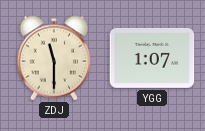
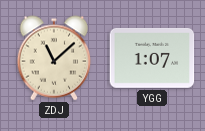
ZDJ: 11:30 -> 11:08
